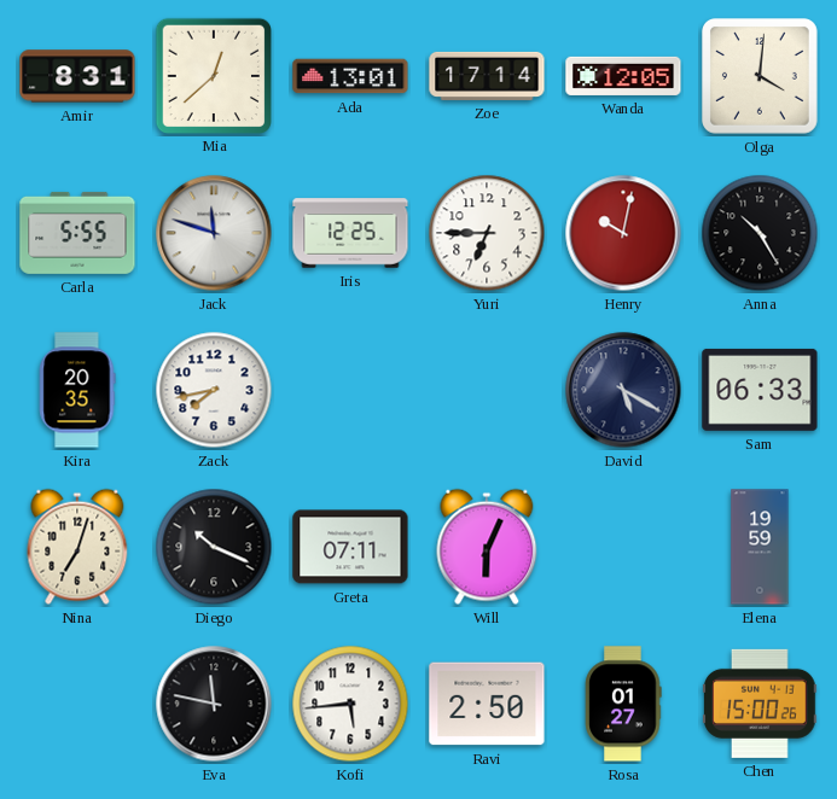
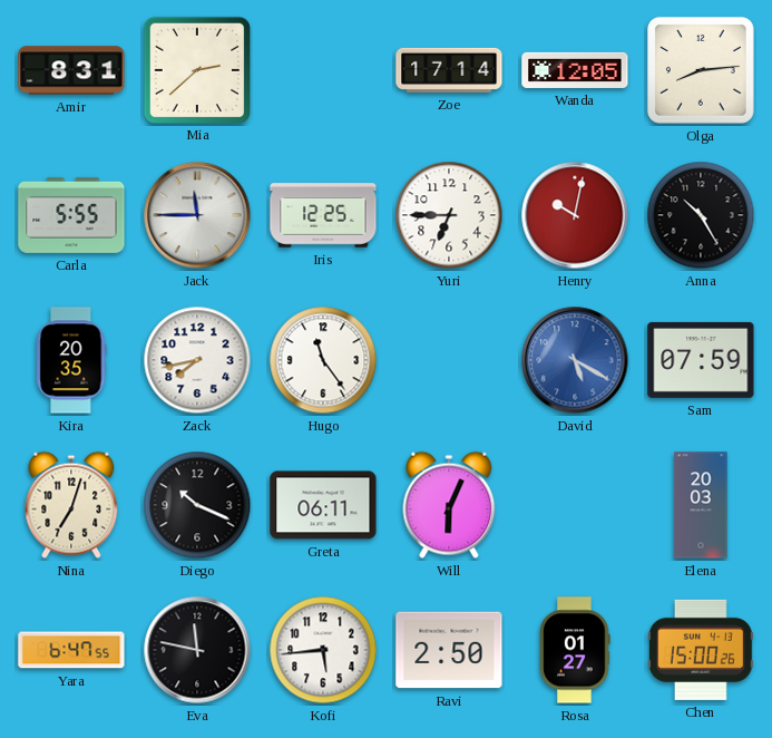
Mia: 12:38 -> 2:38
Ada: 13:01 -> none
Olga: 4:01 -> 8:14
Jack: 11:48 -> 11:45
Hugo: none -> 11:24
David dial: navy -> blue
Sam: 06:33 -> 07:59
Greta: 07:11 -> 06:11
Elena: 19:59 -> 20:03
Yara: none -> 6:47
